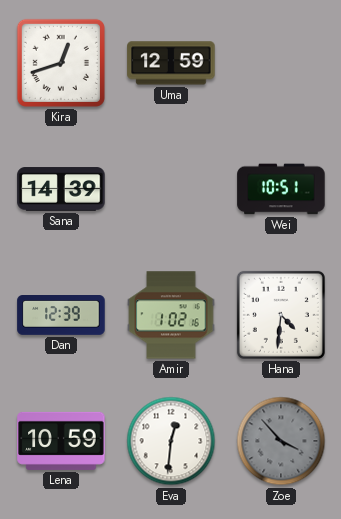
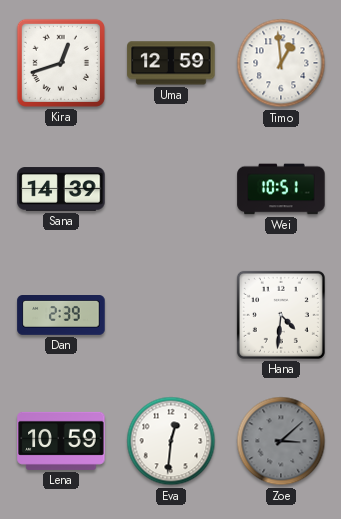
Timo: none -> 12:59
Dan: 12:39 -> 2:39
Amir: 1:02 -> none
Zoe: 3:53 -> 3:08
